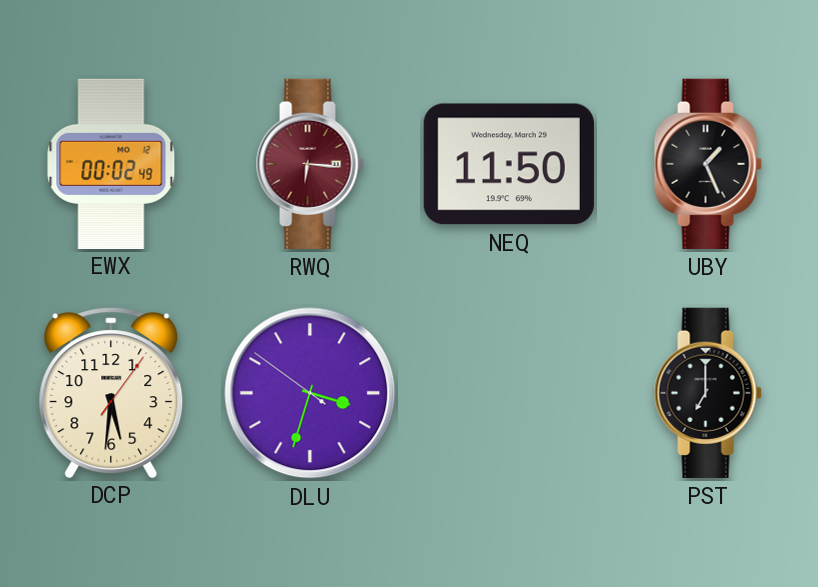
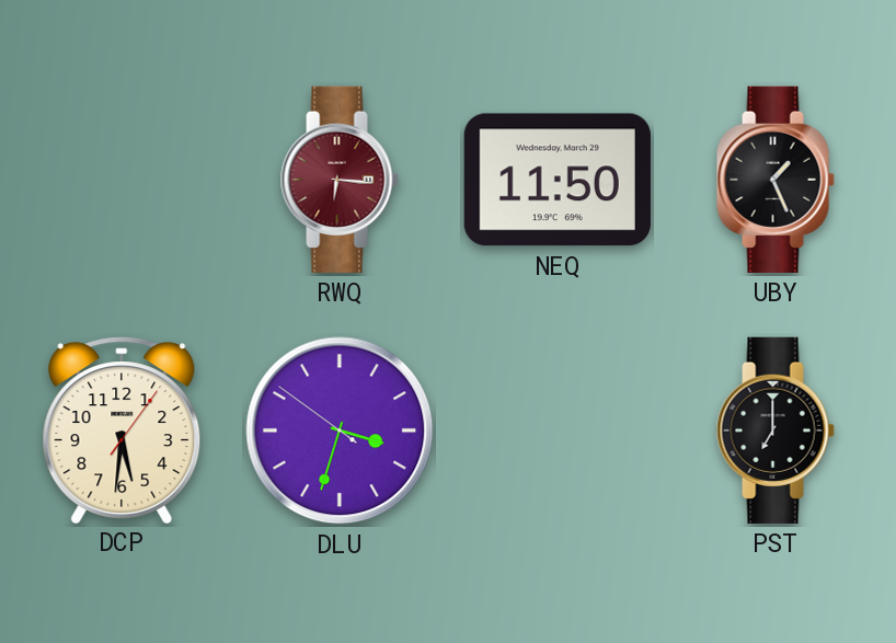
EWX: 00:02 -> none
